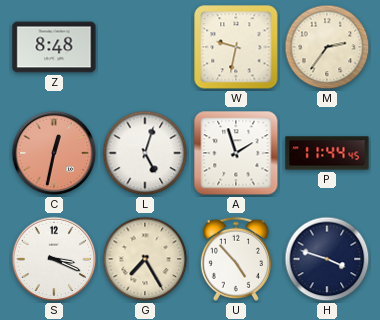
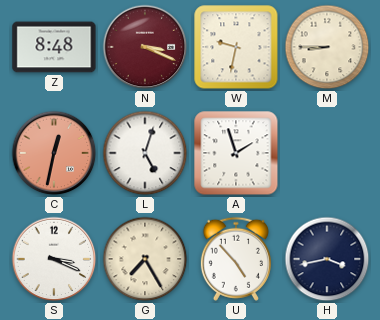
N: none -> 3:19
M: 2:36 -> 8:45
P: 11:44 -> none
H: 3:48 -> 3:43
